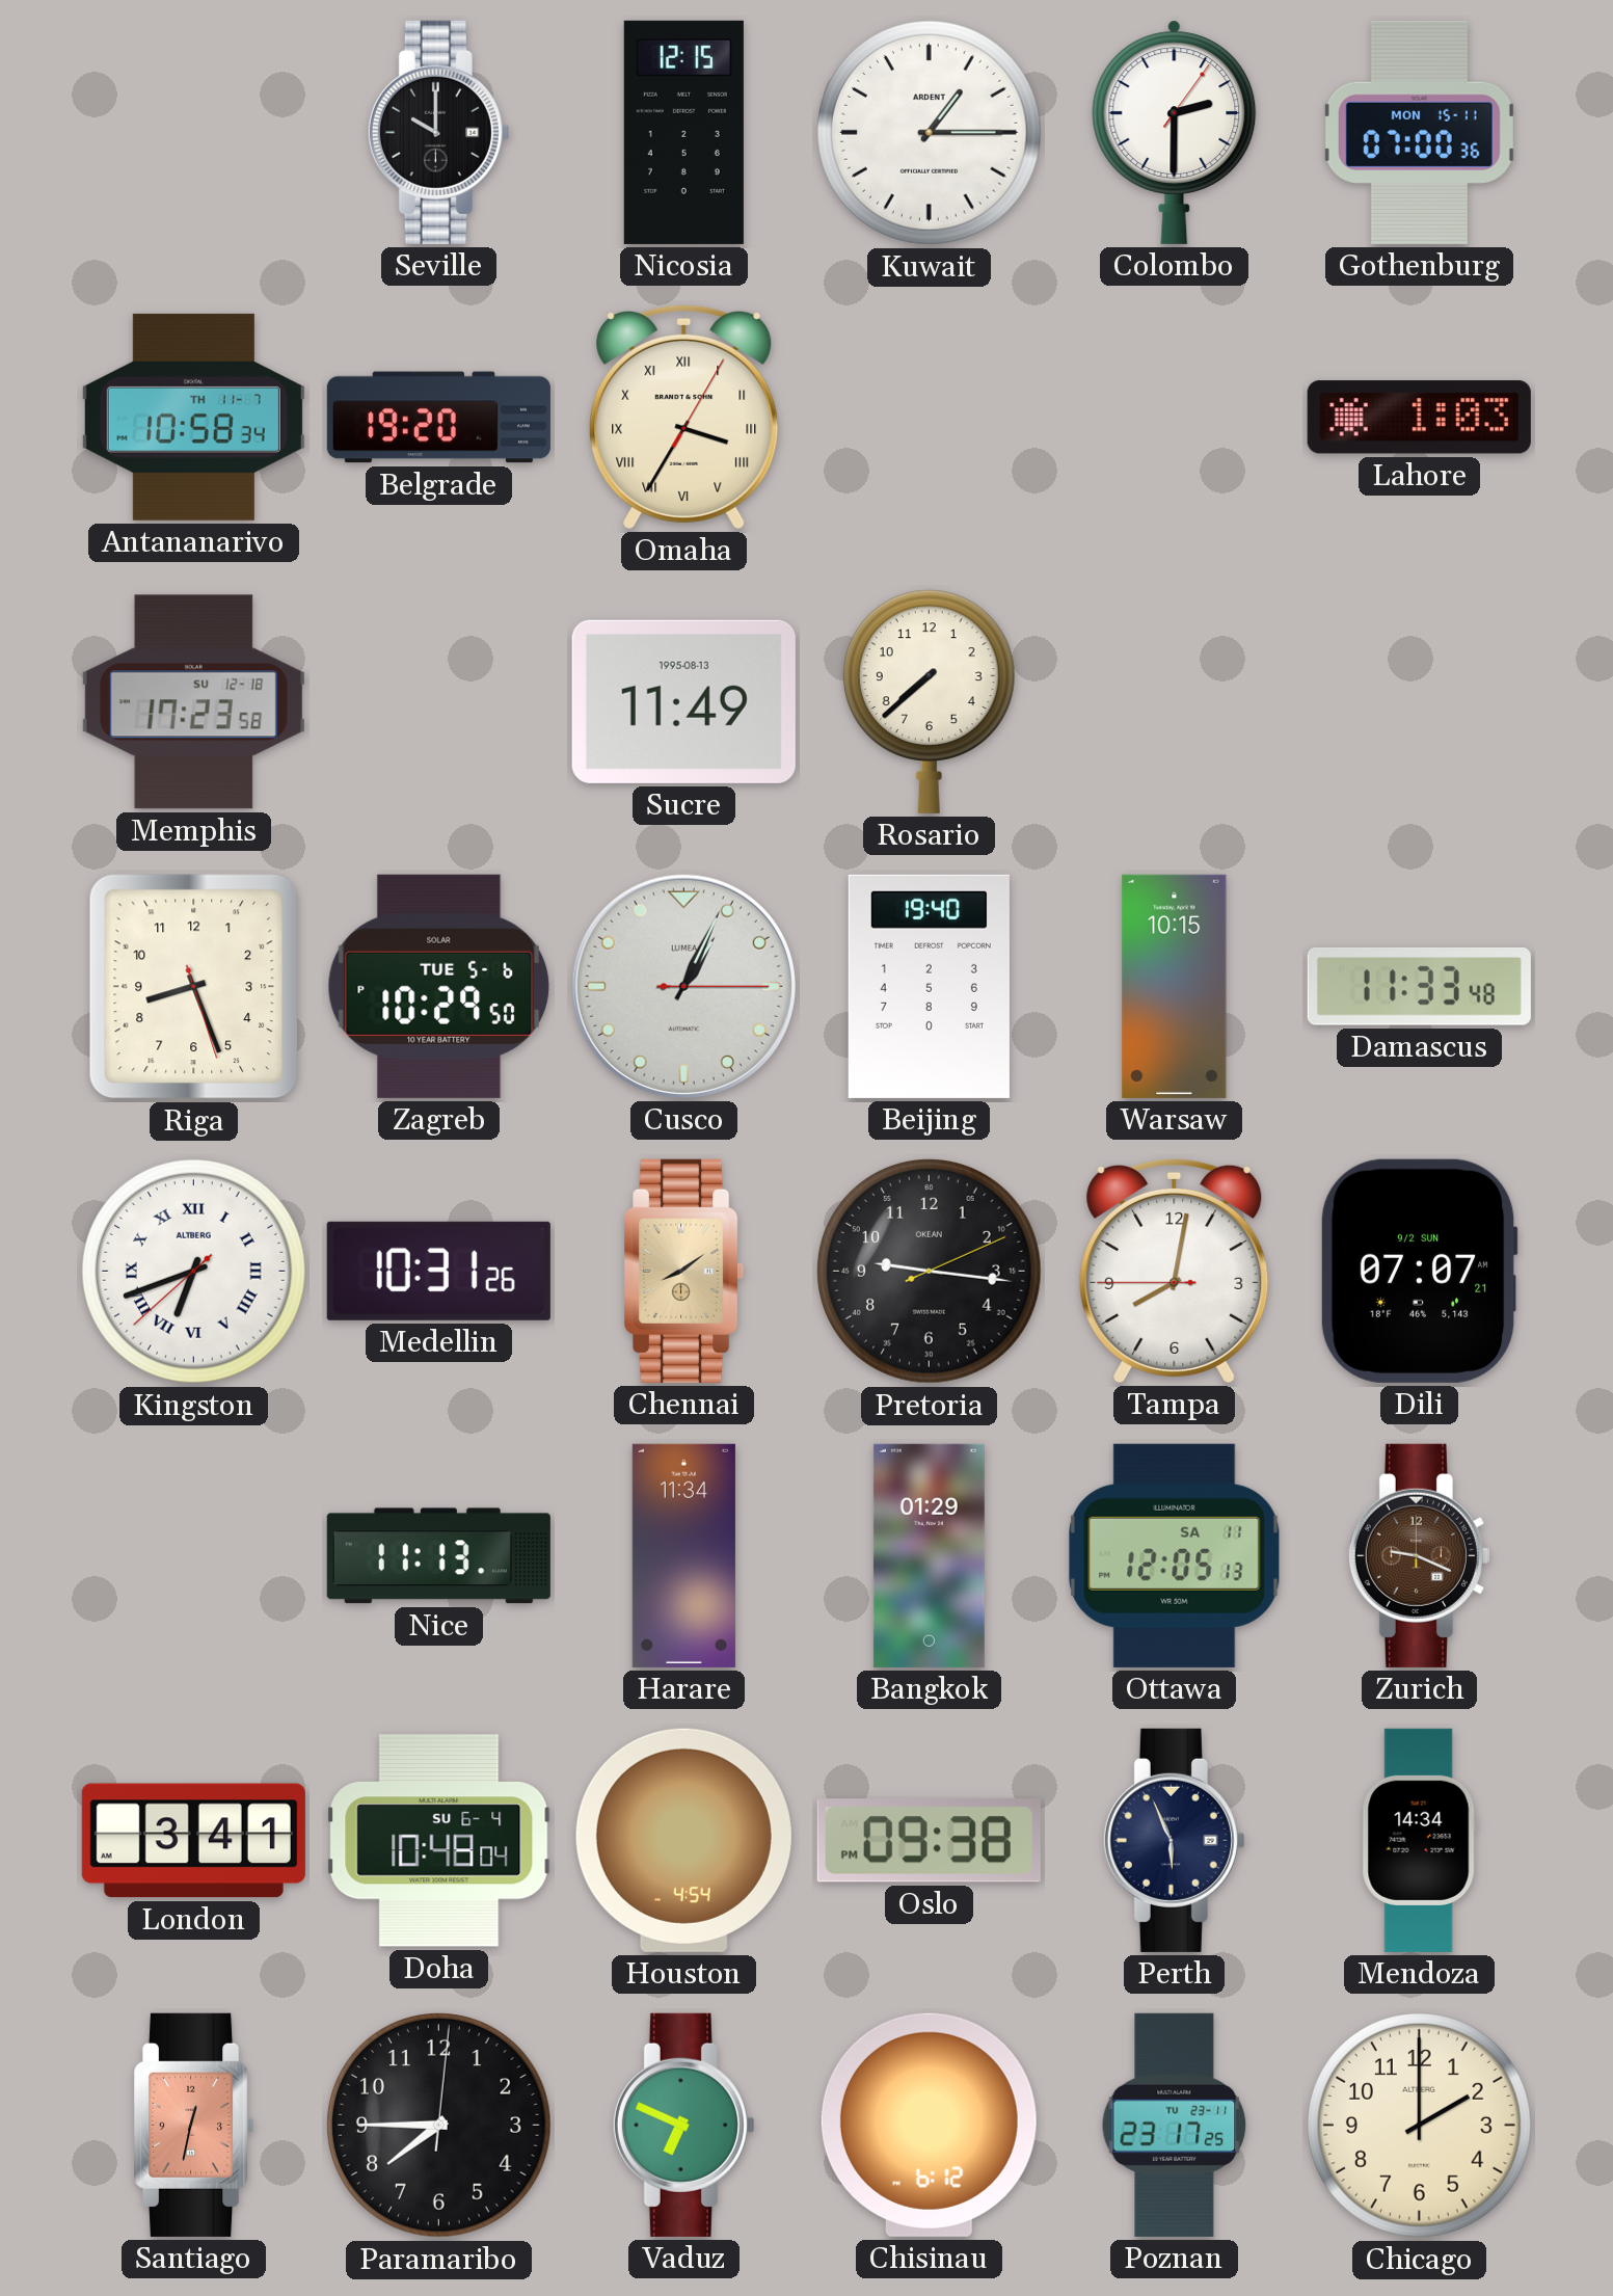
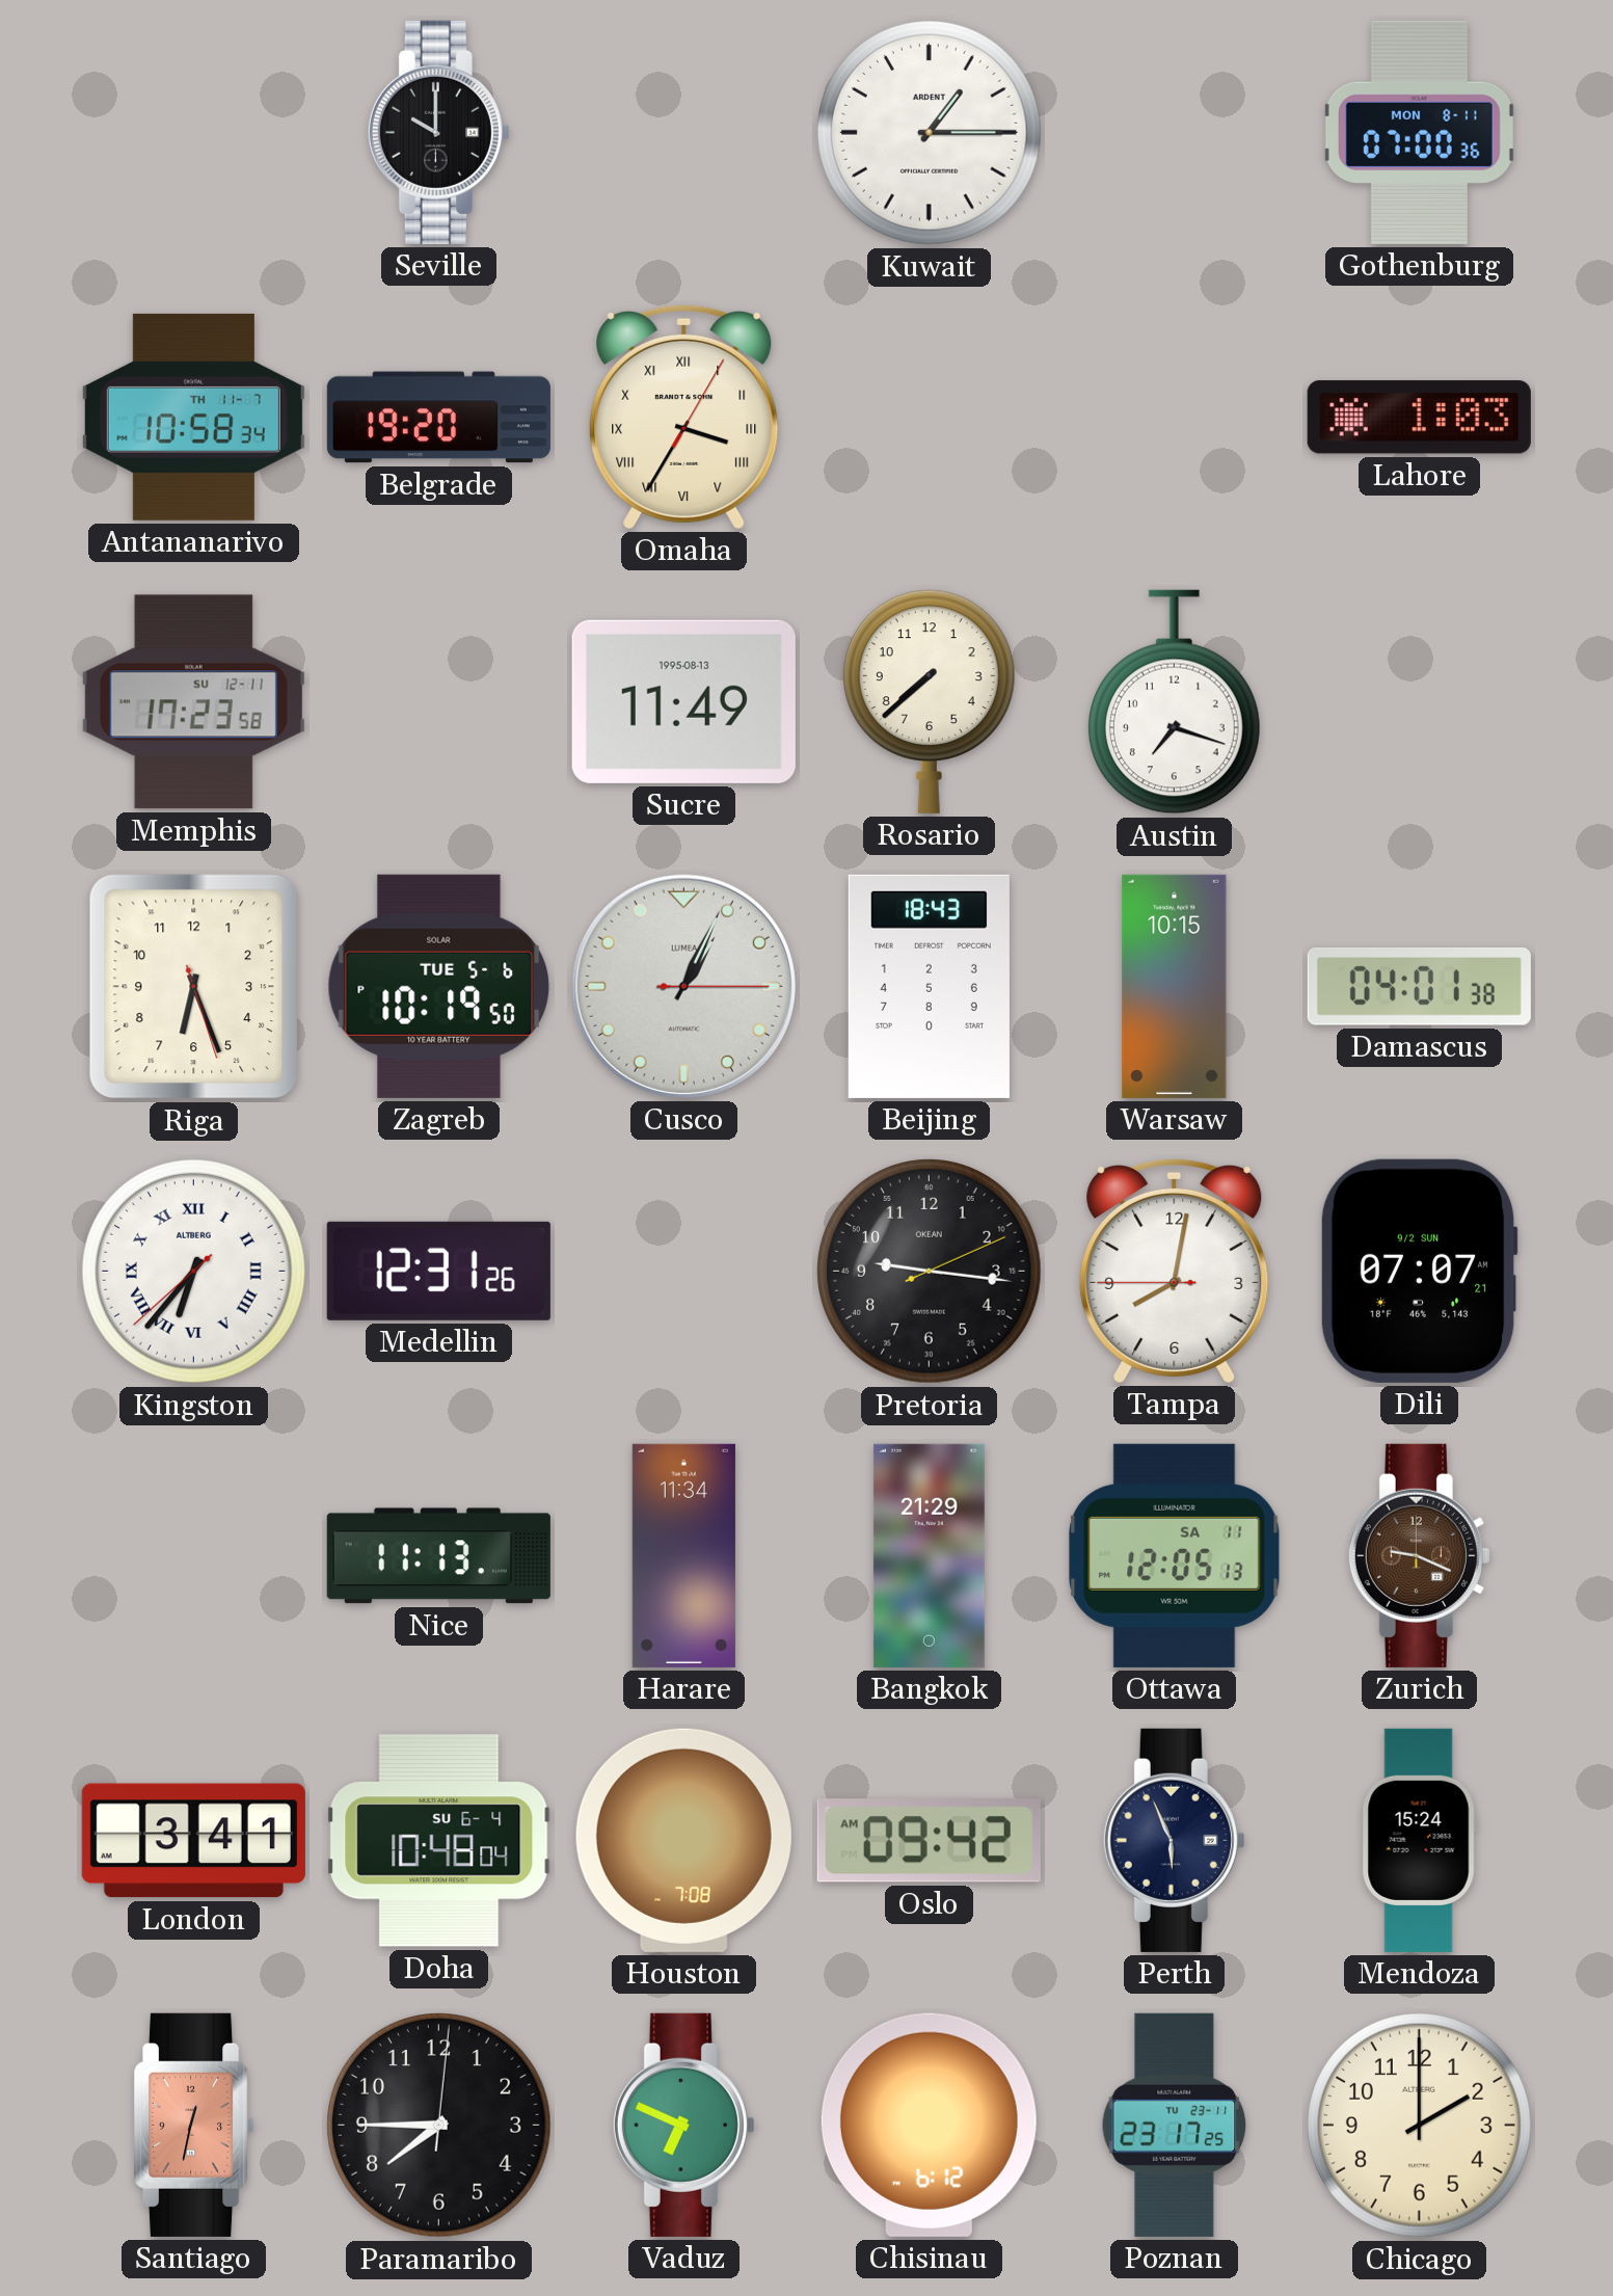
Nicosia: 12:15 -> none
Colombo: 2:30 -> none
Gothenburg date: MON 15-11 -> MON 8-11
Memphis date: SU 12-18 -> SU 12-11
Austin: none -> 7:18
Riga: 8:26 -> 6:26
Zagreb: 10:29 -> 10:19
Beijing: 19:40 -> 18:43
Damascus: 11:33 -> 04:01
Kingston: 6:41 -> 6:36
Medellin: 10:31 -> 12:31
Chennai: 8:09 -> none
Bangkok: 01:29 -> 21:29
Houston: 4:54 -> 7:08
Oslo: 09:38 -> 09:42
Mendoza: 14:34 -> 15:24
